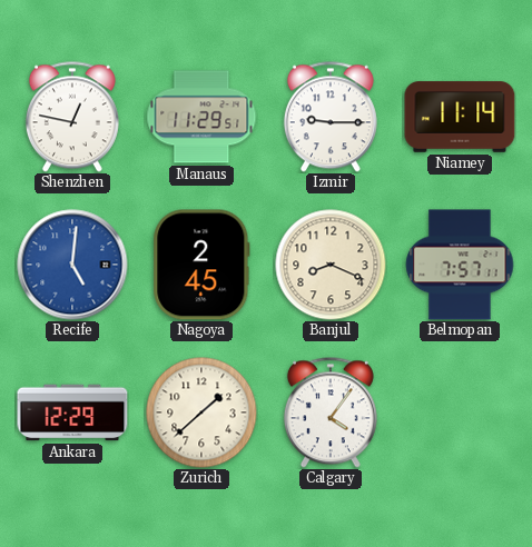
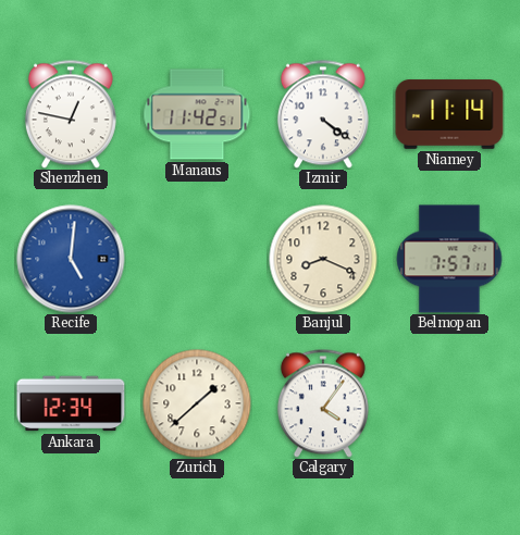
Manaus: 11:29 -> 11:42
Izmir: 9:15 -> 4:21
Nagoya: 2:45 -> none
Ankara: 12:29 -> 12:34
